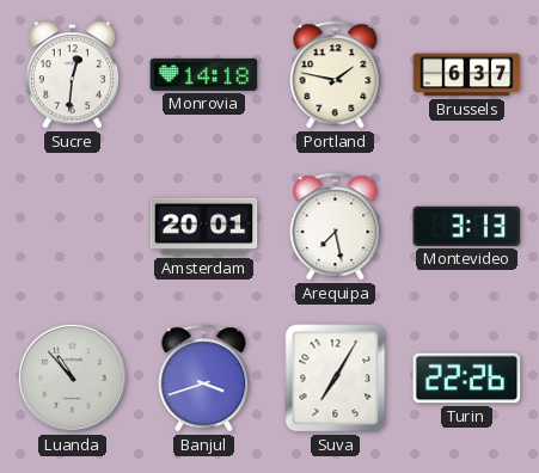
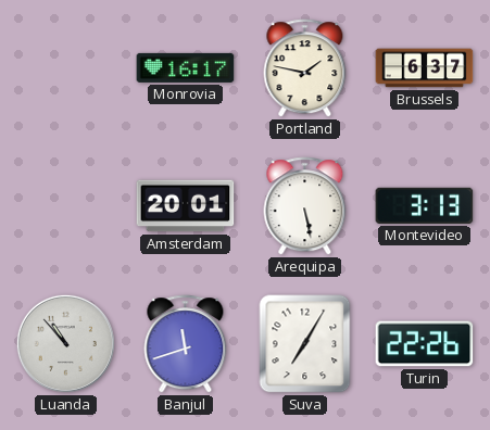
Sucre: 12:31 -> none
Monrovia: 14:18 -> 16:17
Arequipa: 7:28 -> 5:28
Banjul: 3:42 -> 11:42
